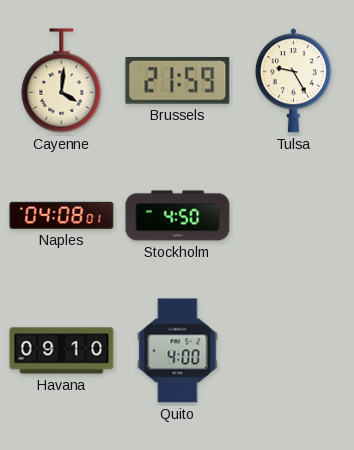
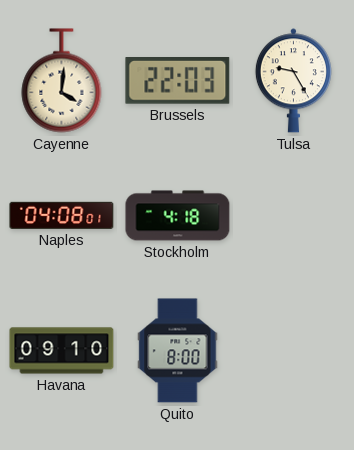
Brussels: 21:59 -> 22:03
Stockholm: 4:50 -> 4:18
Quito: 4:00 -> 8:00
